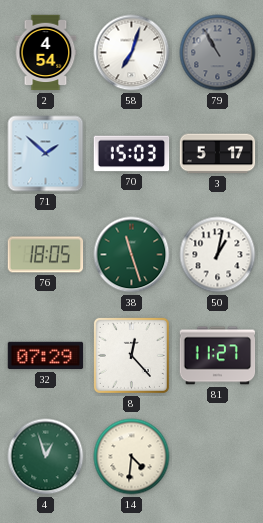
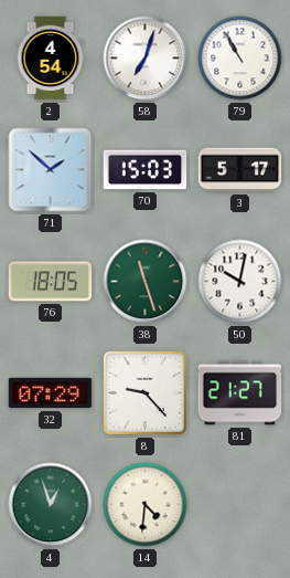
79 dial: grey -> white
50: 1:02 -> 10:02
8: 12:23 -> 9:23
81: 11:27 -> 21:27
